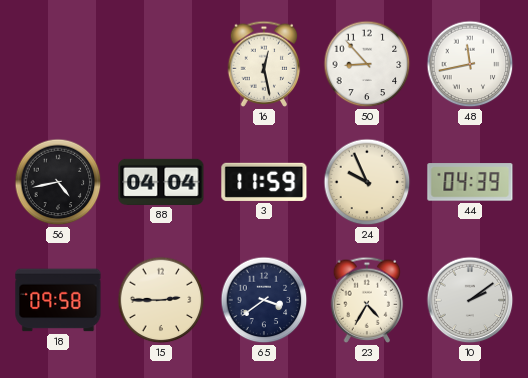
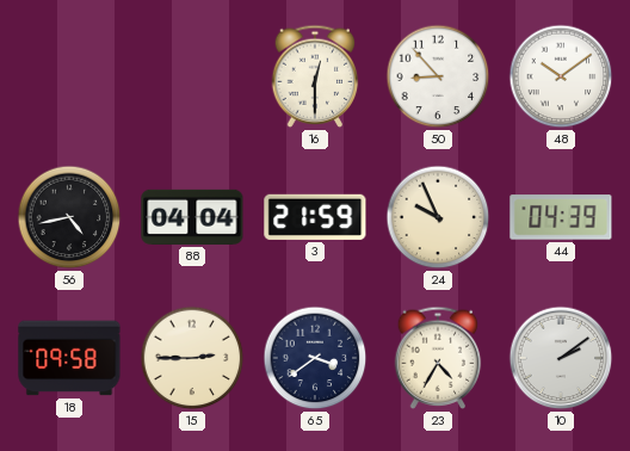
16: 12:28 -> 12:30
48: 11:43 -> 10:09
3: 11:59 -> 21:59
